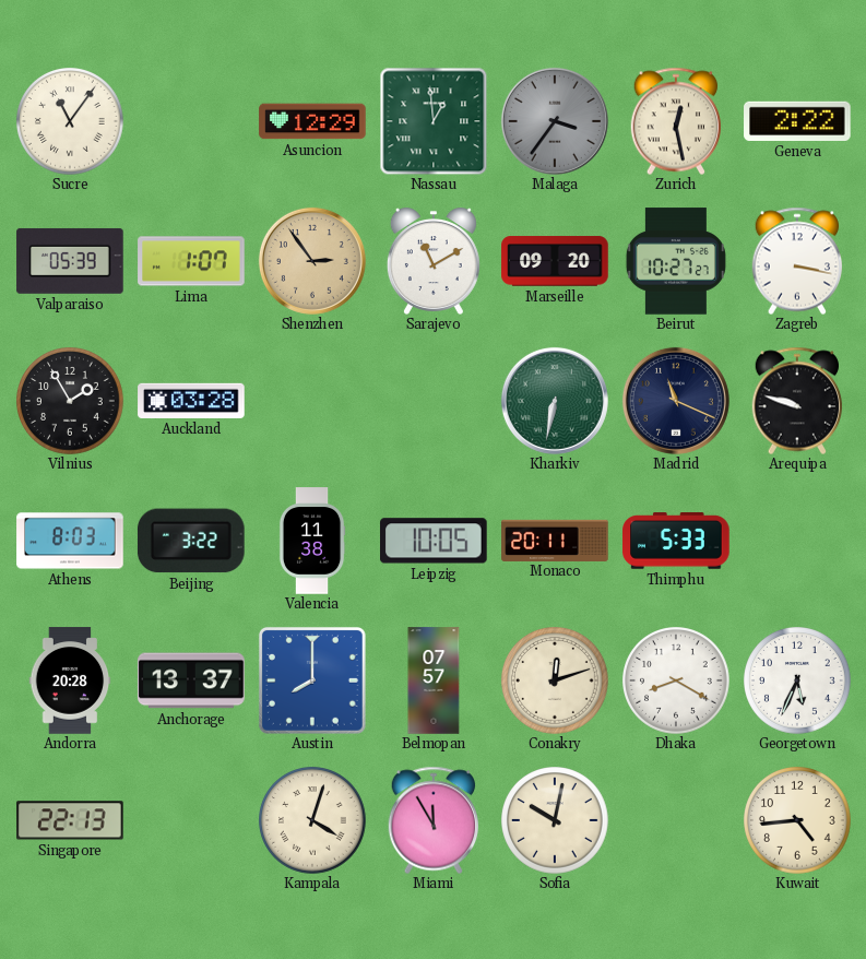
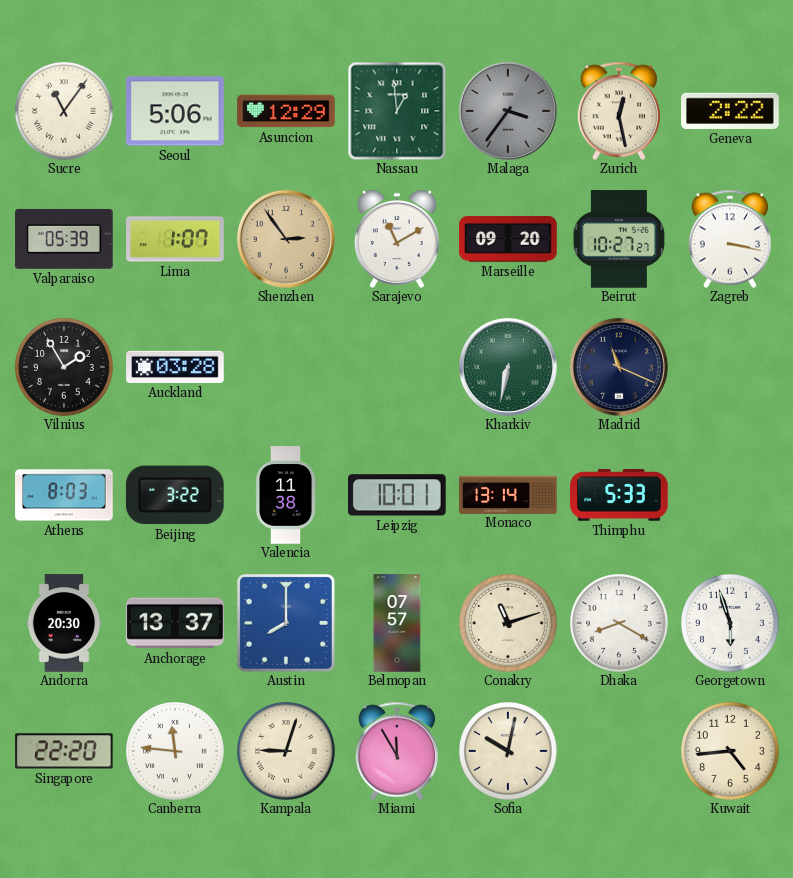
Seoul: none -> 5:06
Arequipa: 9:48 -> none
Leipzig: 10:05 -> 10:01
Monaco: 20:11 -> 13:14
Andorra: 20:28 -> 20:30
Conakry: 12:12 -> 11:12
Georgetown: 5:34 -> 5:57
Singapore: 22:13 -> 22:20
Canberra: none -> 11:46
Kampala: 4:03 -> 9:03
